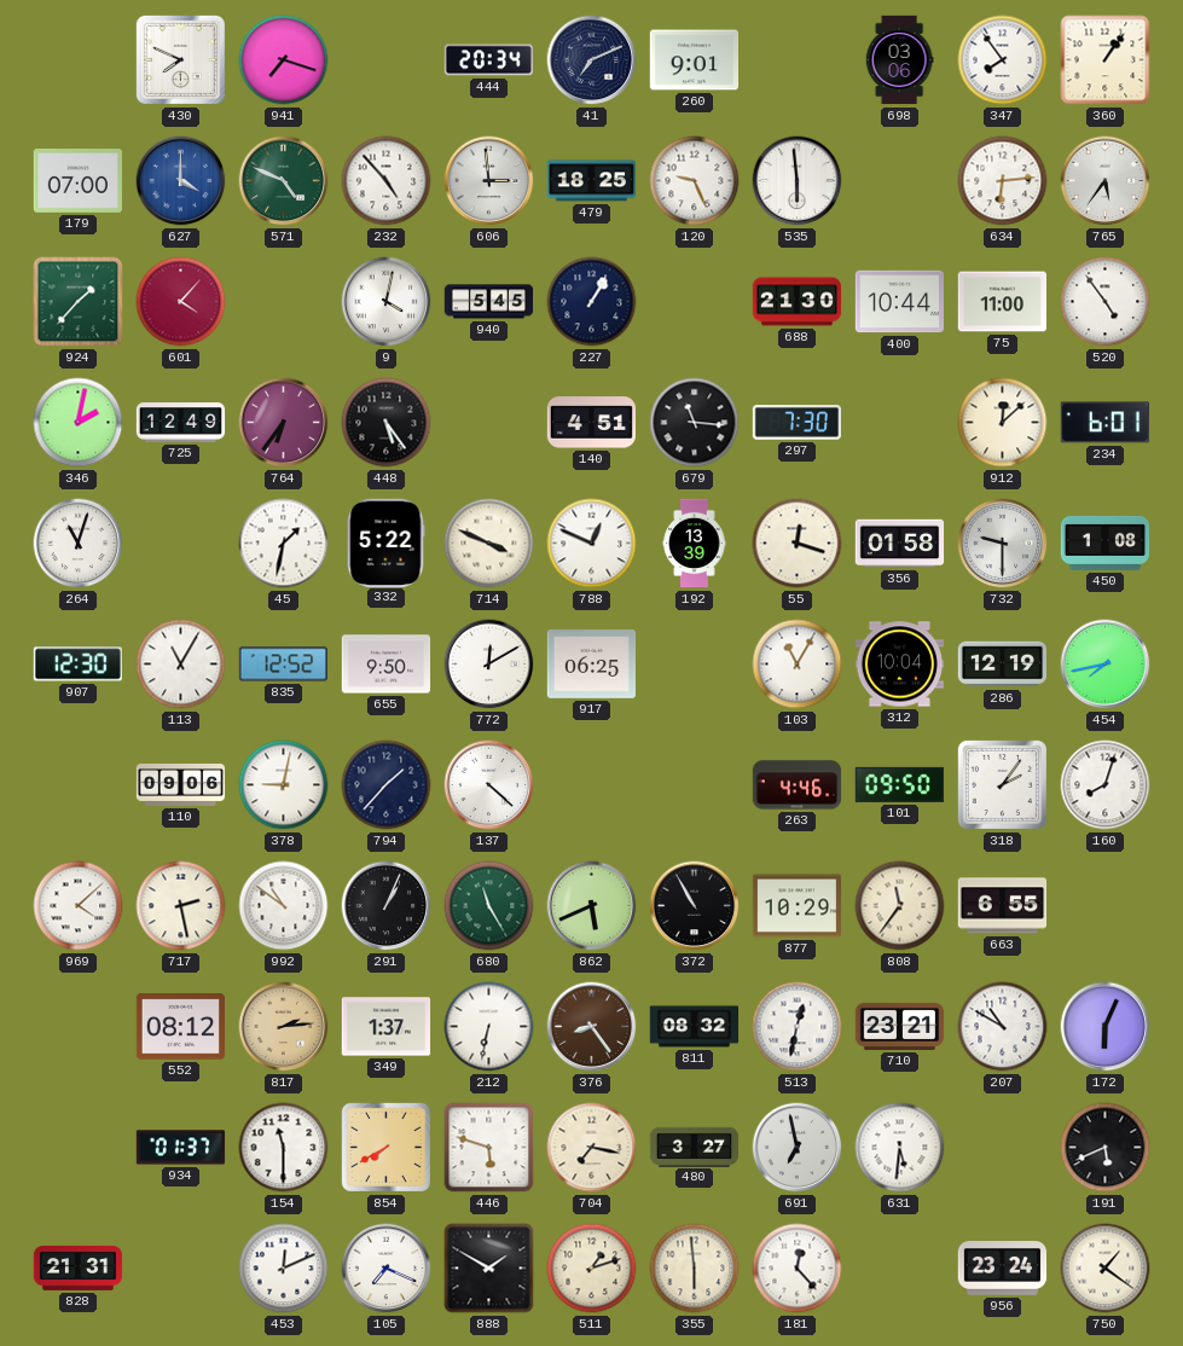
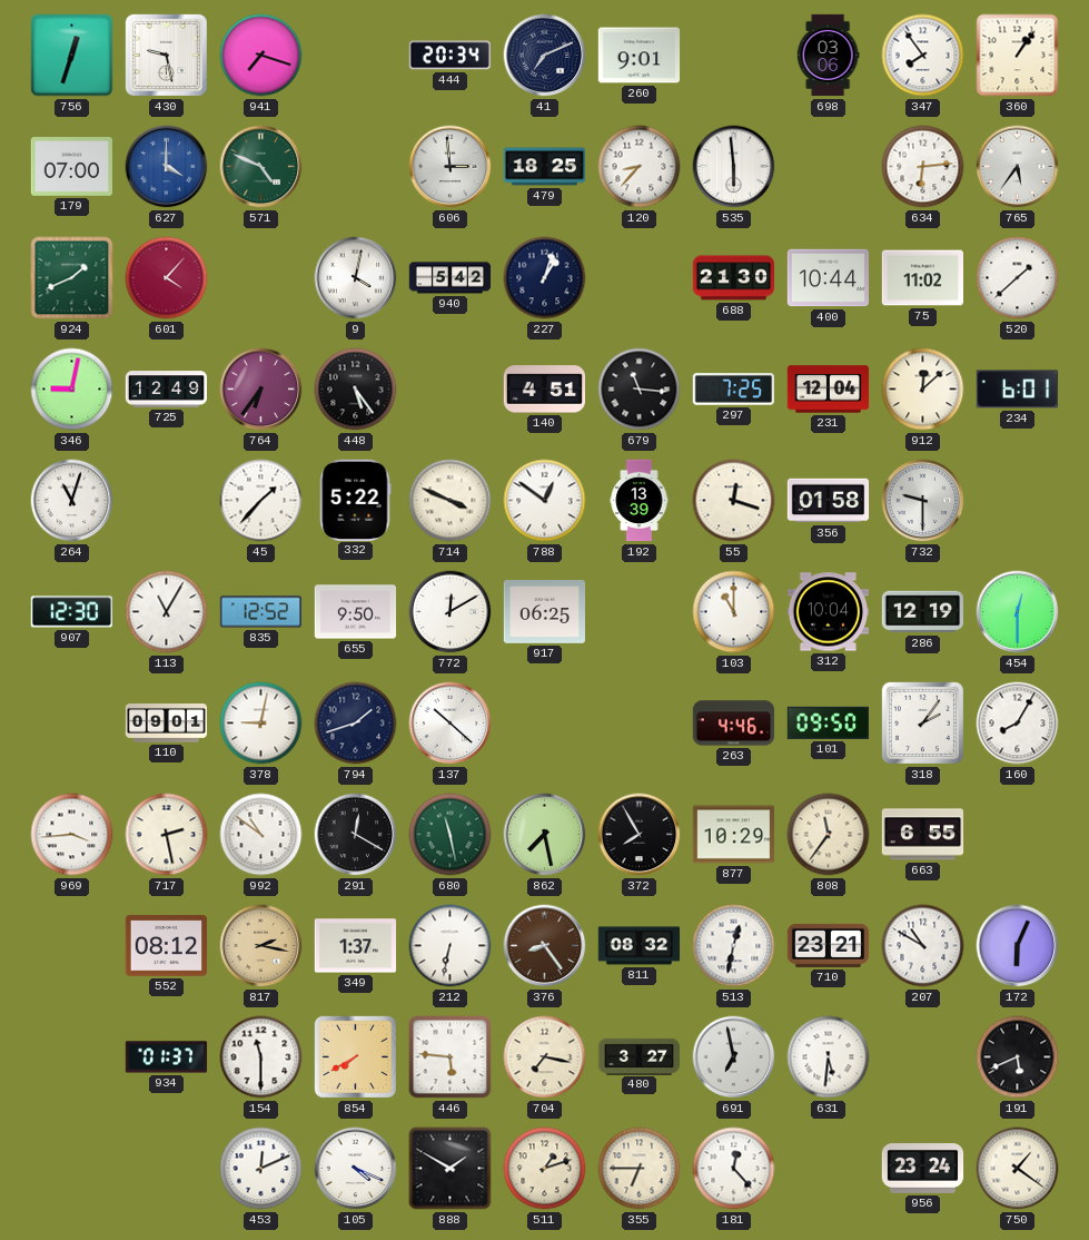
756: none -> 12:33
430: 7:49 -> 9:28
232: 4:53 -> none
120: 9:26 -> 8:37
924: 1:37 -> 1:41
940: 5:45 -> 5:42
227: 1:05 -> 1:03
75: 11:00 -> 11:02
520: 4:54 -> 1:38
346: 2:02 -> 9:02
297: 7:30 -> 7:25
231: none -> 12:04
45: 1:32 -> 1:37
788: 12:49 -> 12:51
450: 1:08 -> none
103: 11:05 -> 11:00
454: 7:43 -> 12:30
110: 09:06 -> 09:01
794: 1:37 -> 1:42
137: 4:22 -> 10:22
160: 8:03 -> 8:05
969: 4:08 -> 3:44
291: 1:04 -> 12:20
680: 11:25 -> 11:28
862: 5:41 -> 7:28
372: 10:55 -> 7:55
817: 2:14 -> 2:17
446: 5:48 -> 5:46
828: 21:31 -> none
105: 7:19 -> 4:19
355: 5:59 -> 6:45
